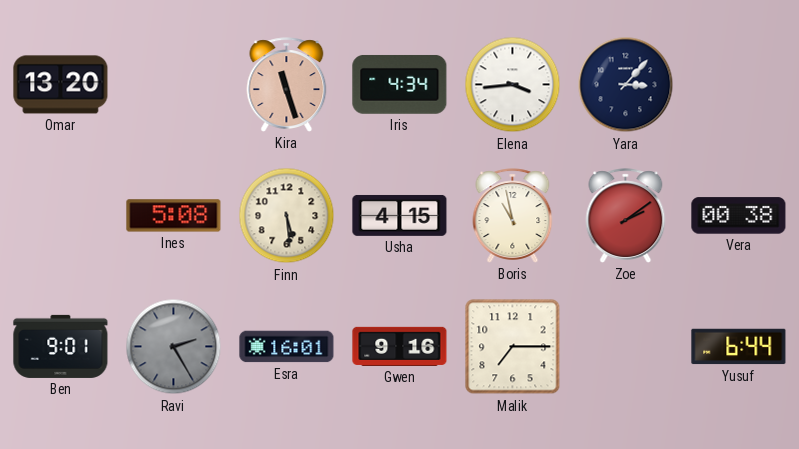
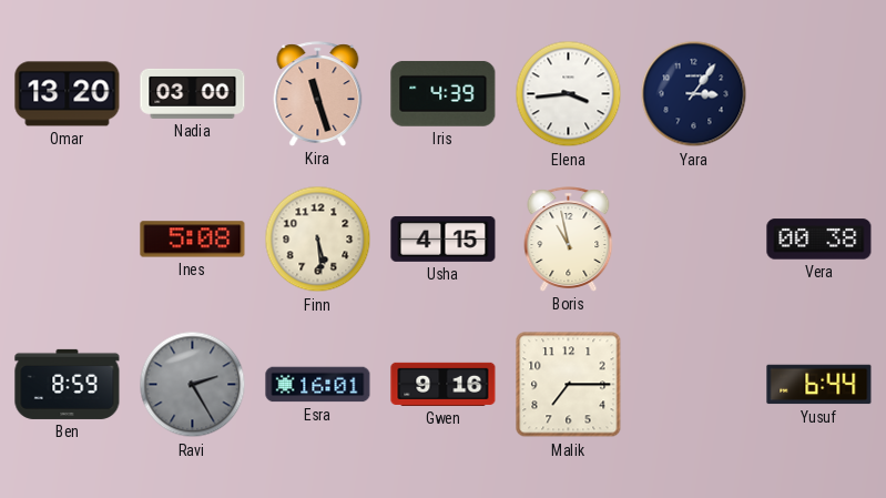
Nadia: none -> 03:00
Iris: 4:34 -> 4:39
Yara: 3:07 -> 3:06
Zoe: 2:09 -> none
Ben: 9:01 -> 8:59
